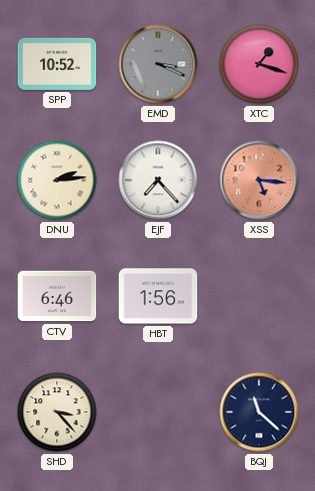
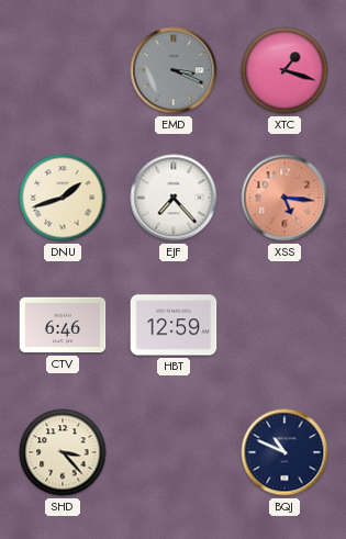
SPP: 10:52 -> none
DNU: 2:14 -> 1:42
HBT: 1:56 -> 12:59
BQJ: 11:22 -> 10:49
